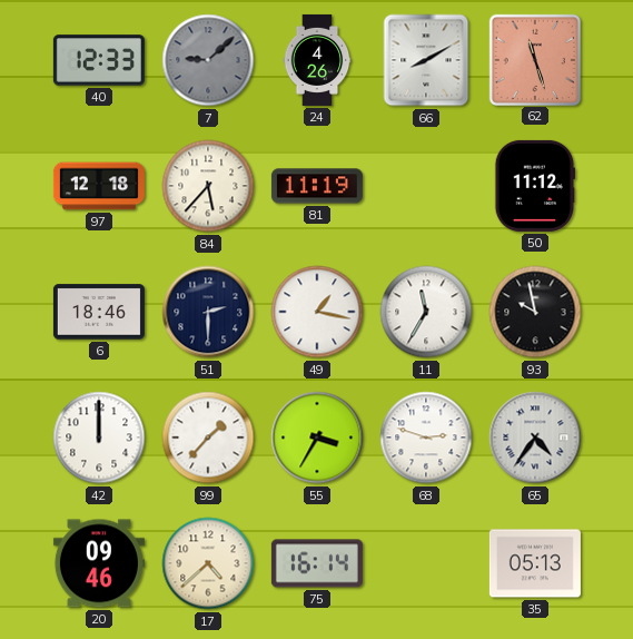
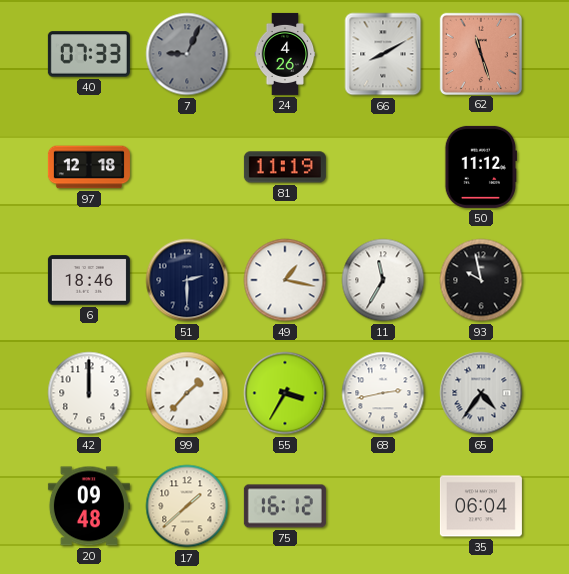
40: 12:33 -> 07:33
7: 9:08 -> 9:04
84: 5:37 -> none
68: 2:48 -> 2:43
20: 09:46 -> 09:48
17: 4:38 -> 1:38
75: 16:14 -> 16:12
35: 05:13 -> 06:04
